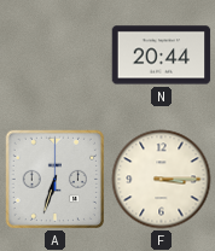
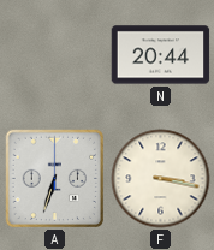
F: 3:15 -> 3:17
